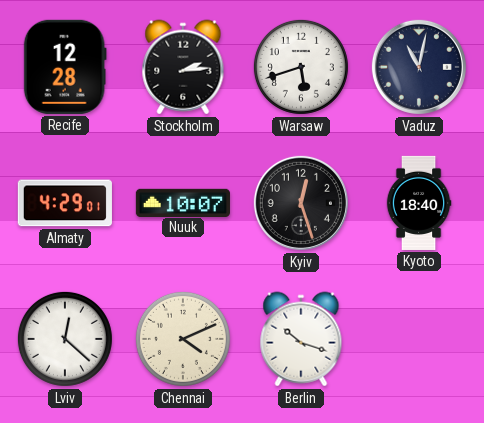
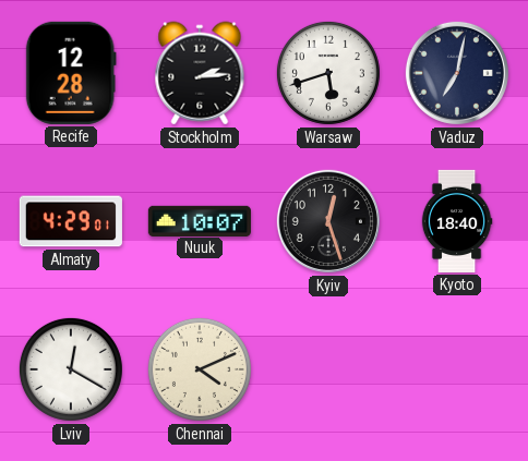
Vaduz: 11:02 -> 7:02
Lviv: 12:22 -> 12:20
Berlin: 10:18 -> none
